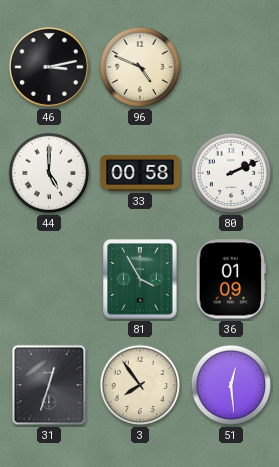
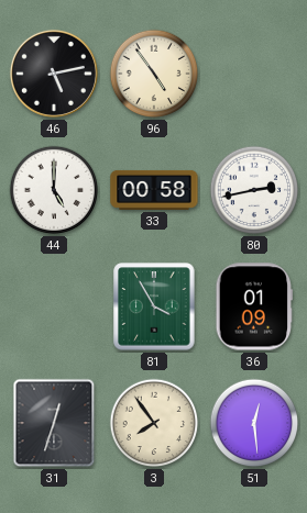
46: 3:13 -> 5:13
96: 4:49 -> 4:54
80: 2:11 -> 2:43
